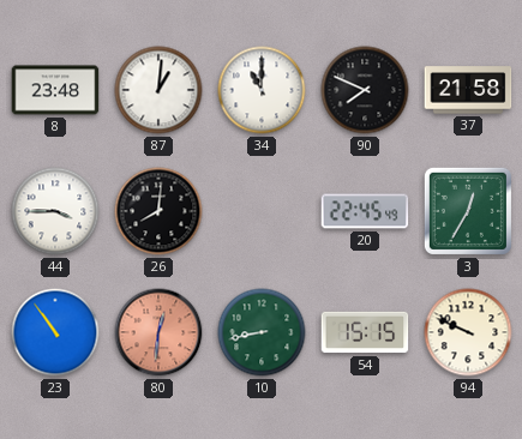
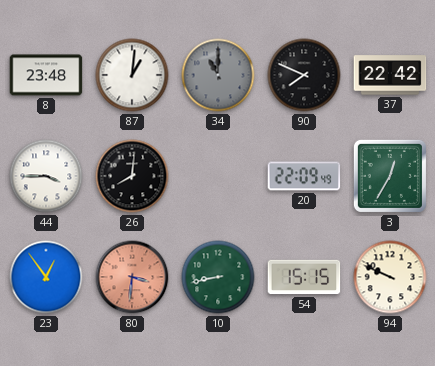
34 dial: white -> grey
37: 21:58 -> 22:42
20: 22:45 -> 22:09
23: 10:54 -> 12:54
80: 12:31 -> 3:31
